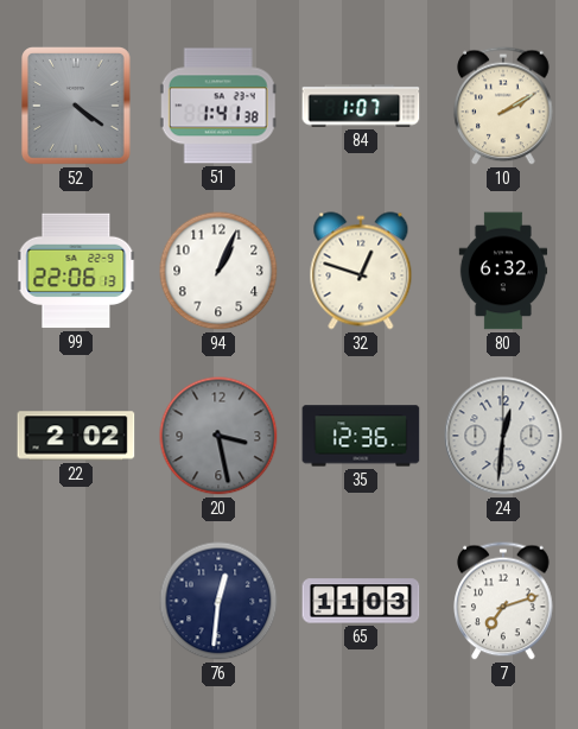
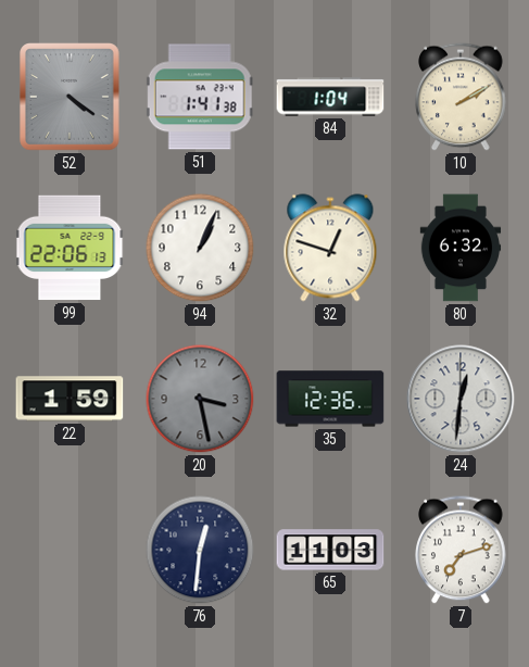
84: 1:07 -> 1:04
22: 2:02 -> 1:59
